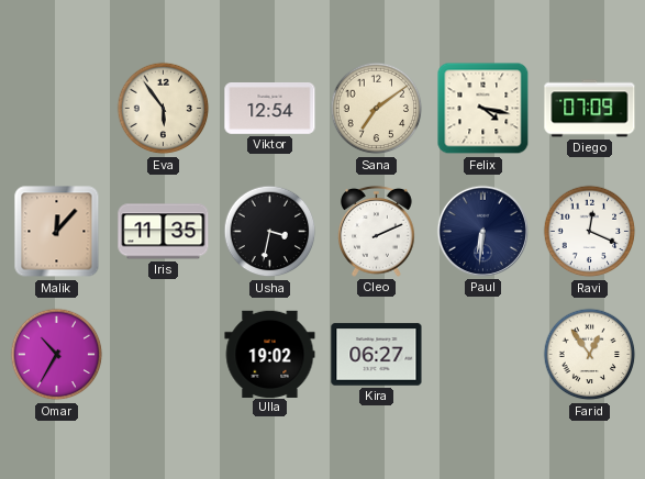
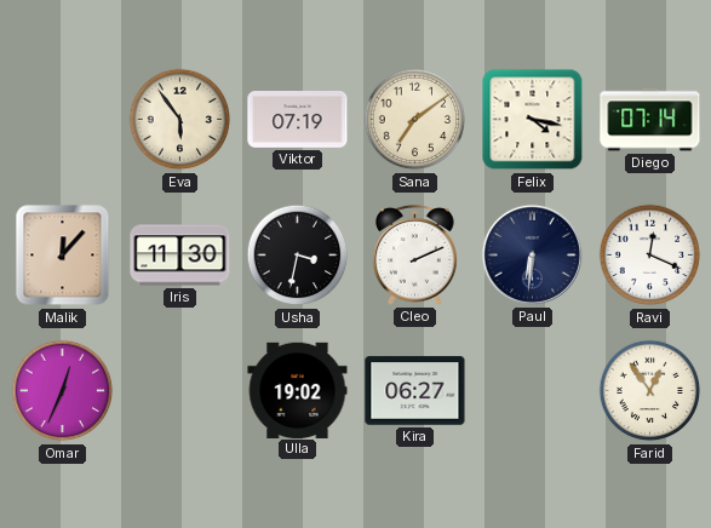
Viktor: 12:54 -> 07:19
Diego: 07:09 -> 07:14
Iris: 11:35 -> 11:30
Omar: 10:35 -> 12:34
